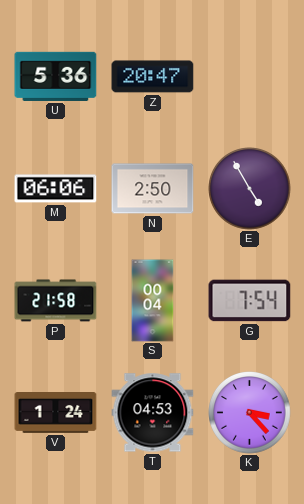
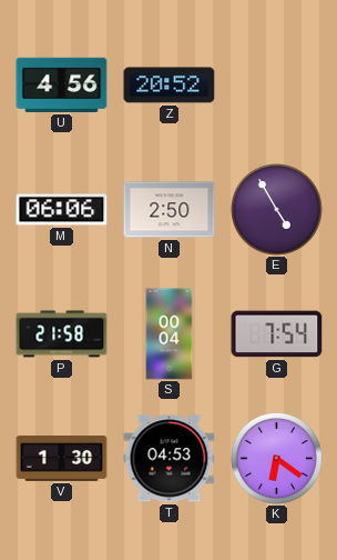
U: 5:36 -> 4:56
Z: 20:47 -> 20:52
V: 1:24 -> 1:30
K: 3:23 -> 6:21
